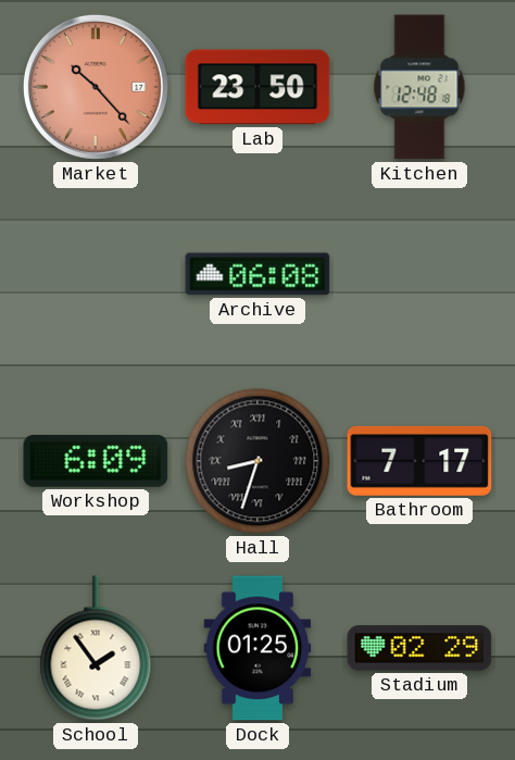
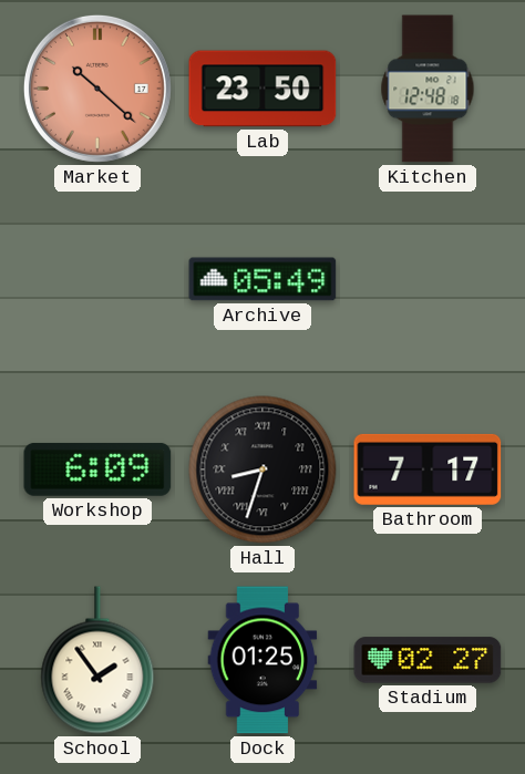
Market: 10:23 -> 10:22
Archive: 06:08 -> 05:49
Stadium: 02:29 -> 02:27
